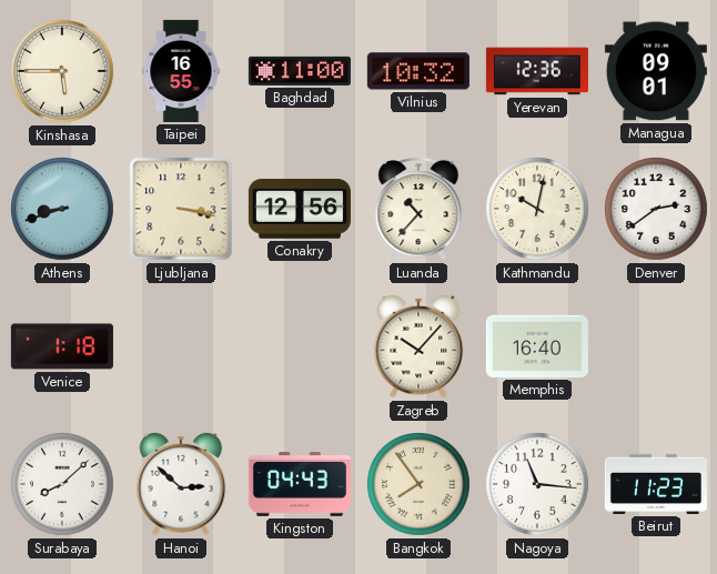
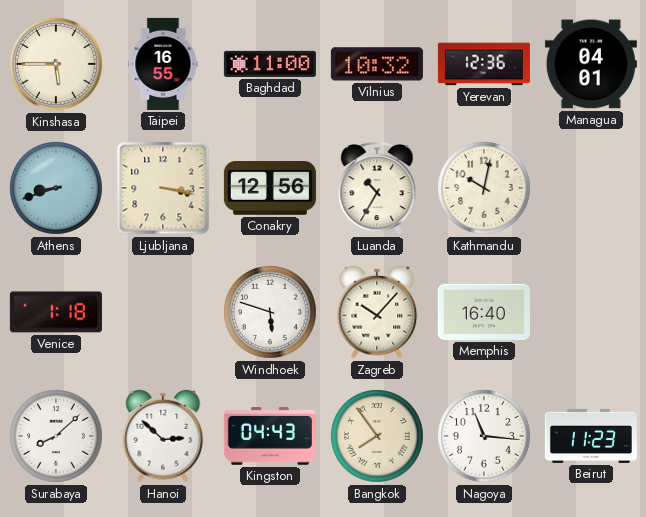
Managua: 09:01 -> 04:01
Luanda: 10:37 -> 10:35
Denver: 2:39 -> none
Windhoek: none -> 5:48
